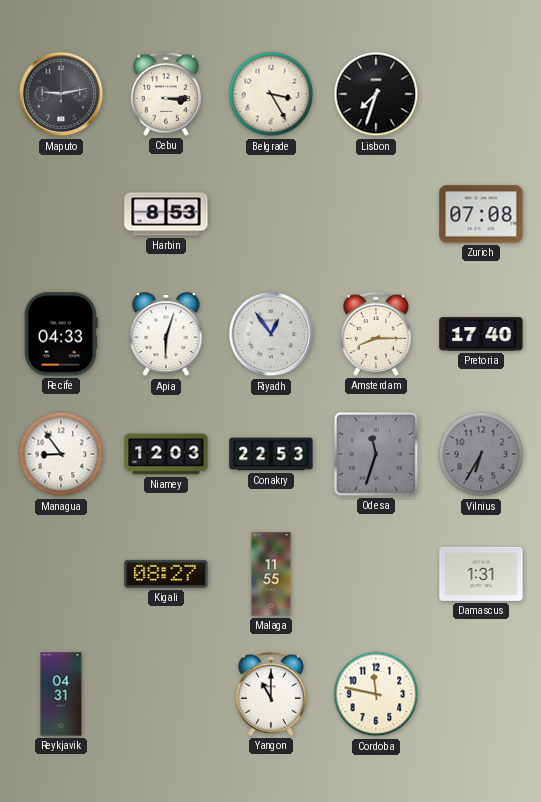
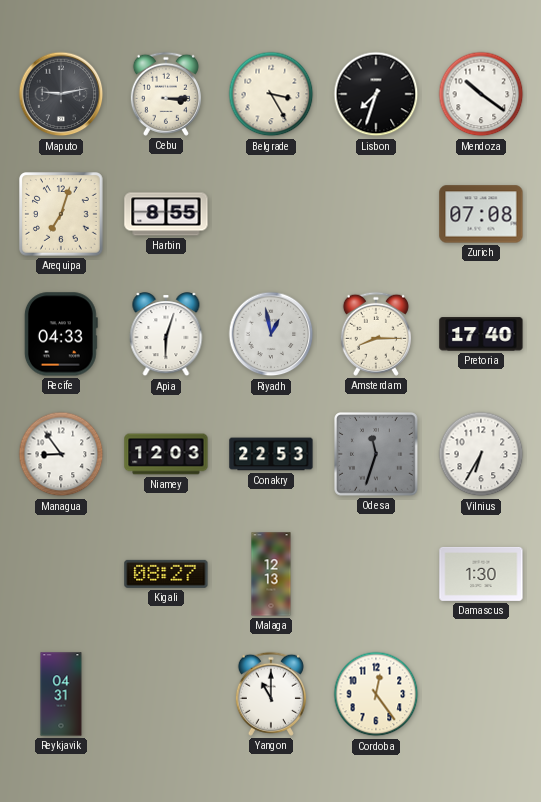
Mendoza: none -> 10:21
Arequipa: none -> 7:03
Harbin: 8:53 -> 8:55
Riyadh: 12:54 -> 12:58
Vilnius dial: grey -> white
Malaga: 11:55 -> 12:13
Damascus: 1:31 -> 1:30
Cordoba: 11:47 -> 12:24
